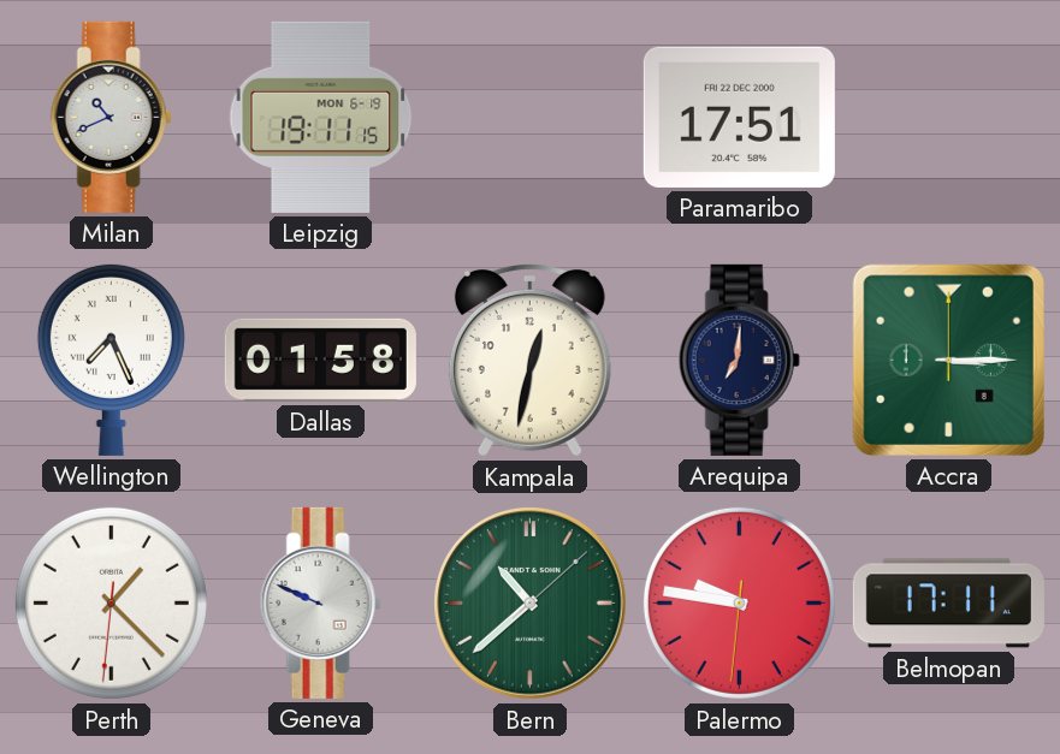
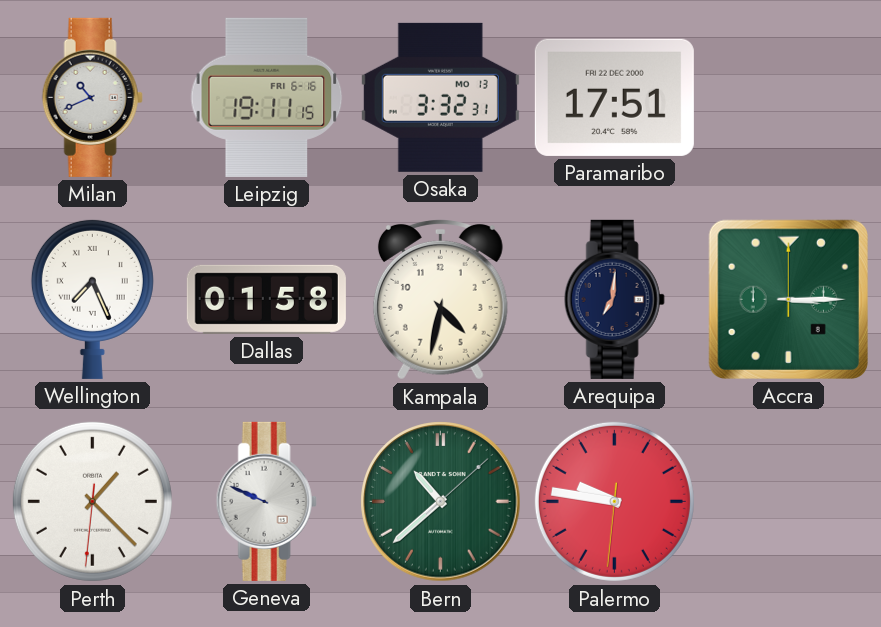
Leipzig date: MON 6-19 -> FRI 6-16
Osaka: none -> 3:32
Kampala: 12:32 -> 4:32
Belmopan: 17:11 -> none
